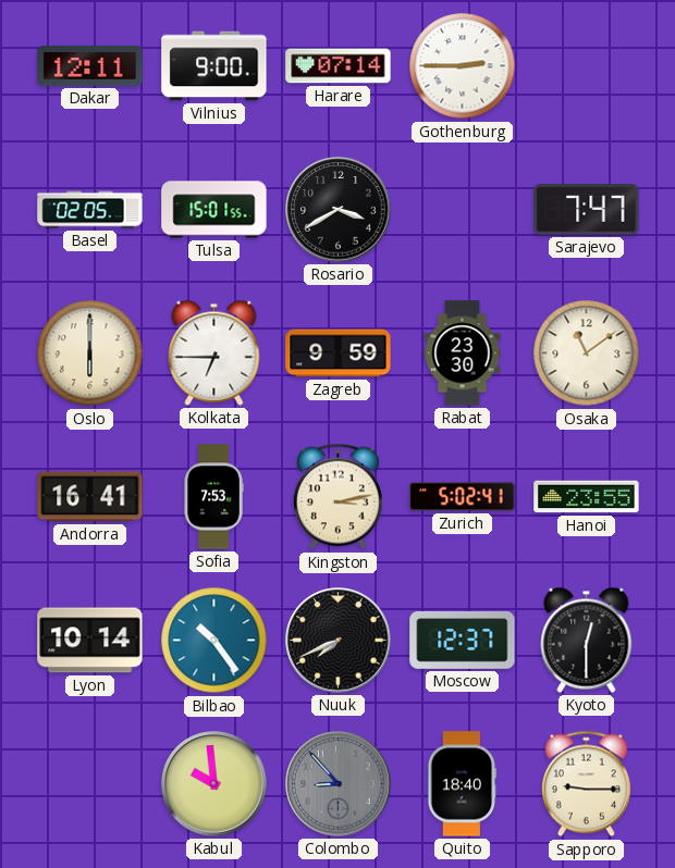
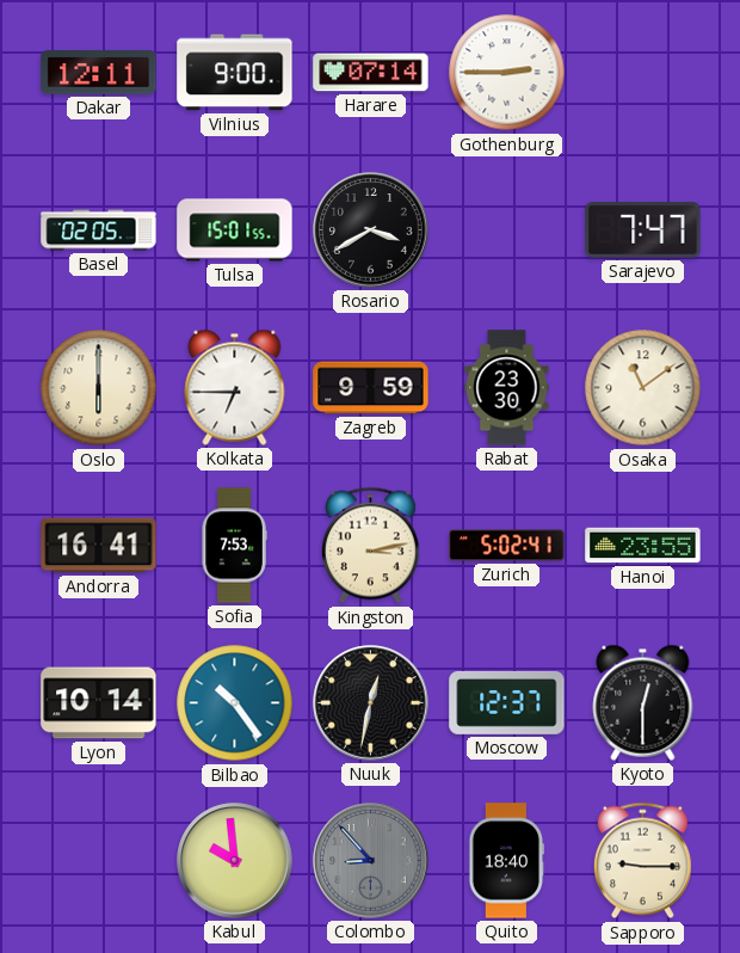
Nuuk: 7:41 -> 12:32
